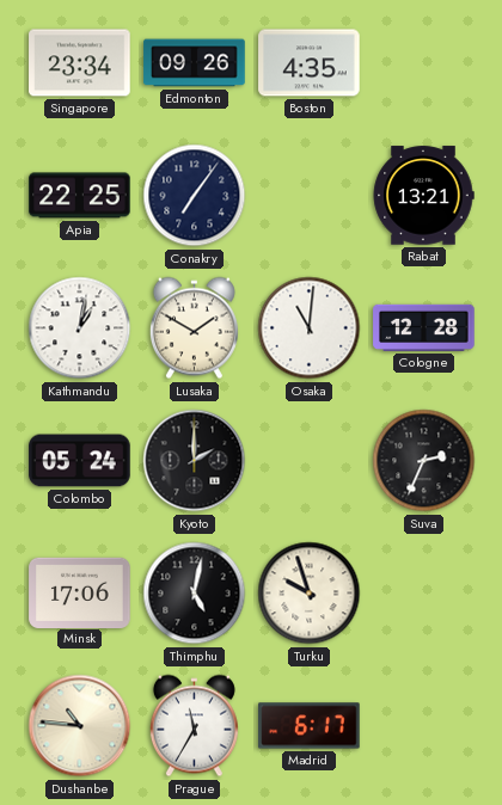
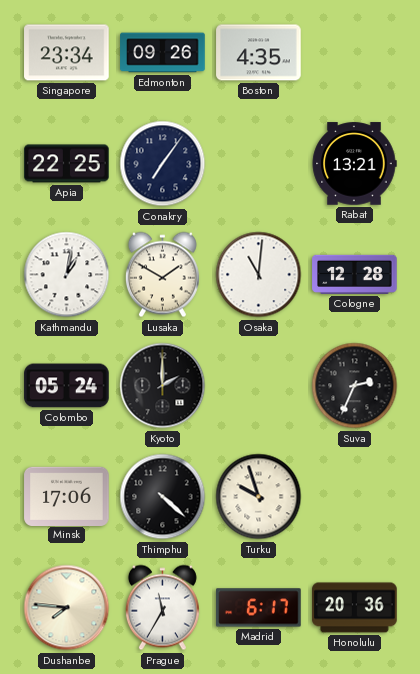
Thimphu: 5:02 -> 4:22
Dushanbe: 10:46 -> 7:46
Honolulu: none -> 20:36
